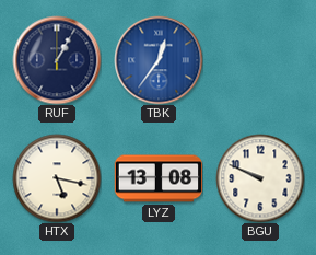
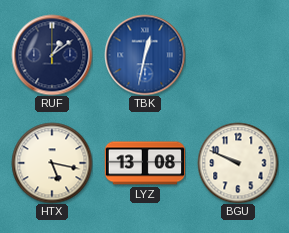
RUF: 1:05 -> 1:09
TBK: 12:36 -> 12:32
